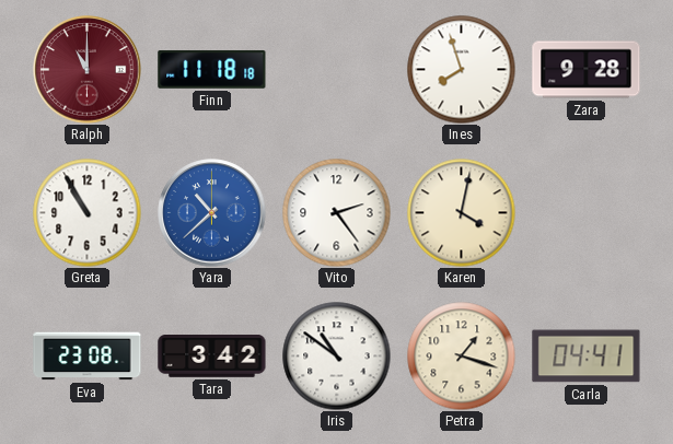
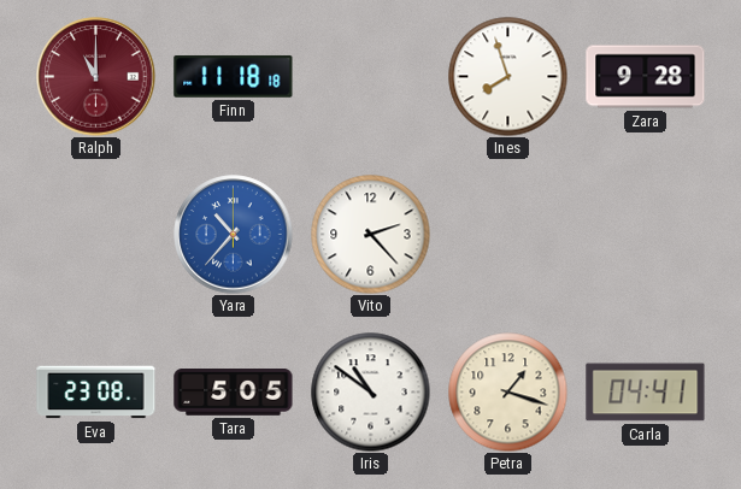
Greta: 10:55 -> none
Yara: 10:38 -> 10:37
Vito: 2:24 -> 2:23
Karen: 4:02 -> none
Tara: 3:42 -> 5:05
